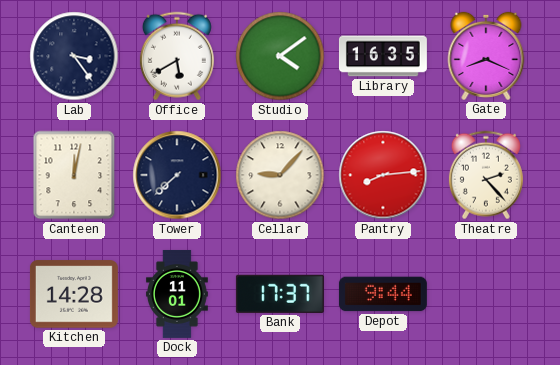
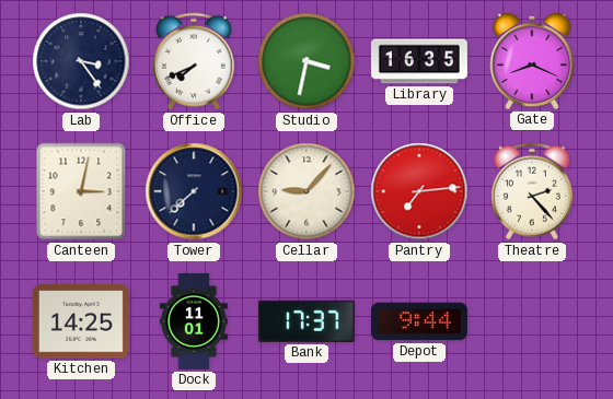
Office: 5:40 -> 7:41
Studio: 4:09 -> 3:32
Canteen: 12:02 -> 3:02
Pantry: 8:14 -> 7:14
Kitchen: 14:28 -> 14:25
